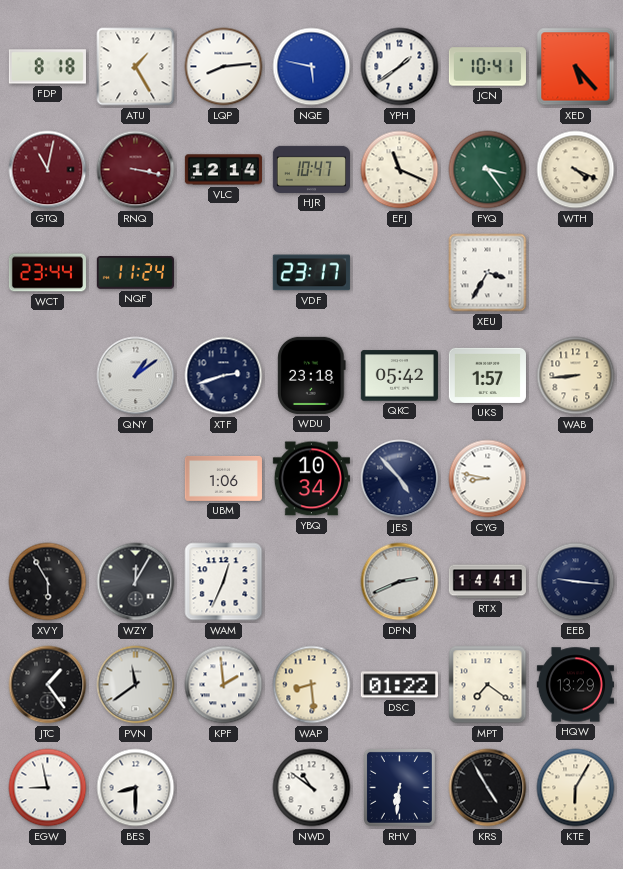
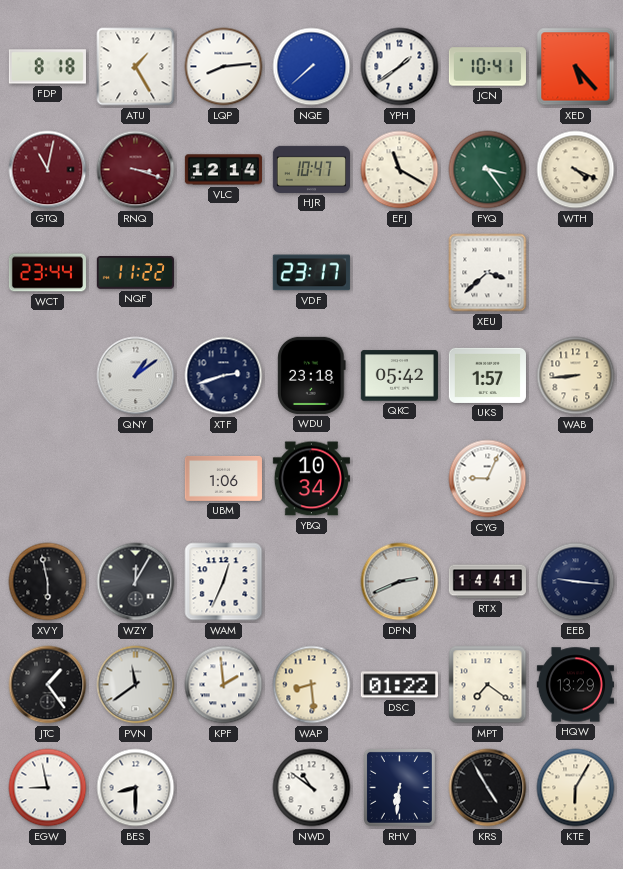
NQE: 5:47 -> 7:38
RNQ: 3:17 -> 3:18
EFJ: 11:19 -> 11:20
NQF: 11:24 -> 11:22
XEU: 3:35 -> 3:38
JES: 4:53 -> none
CYG: 8:47 -> 9:04
XVY: 5:55 -> 5:58
